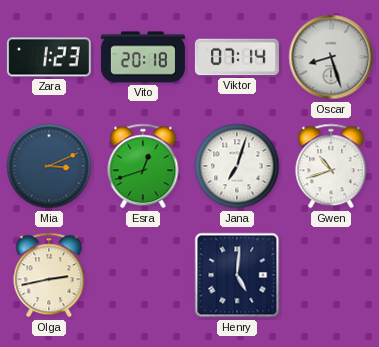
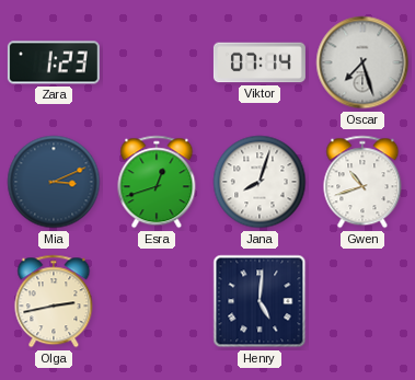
Vito: 20:18 -> none
Oscar: 8:27 -> 7:27
Jana: 7:03 -> 8:03
